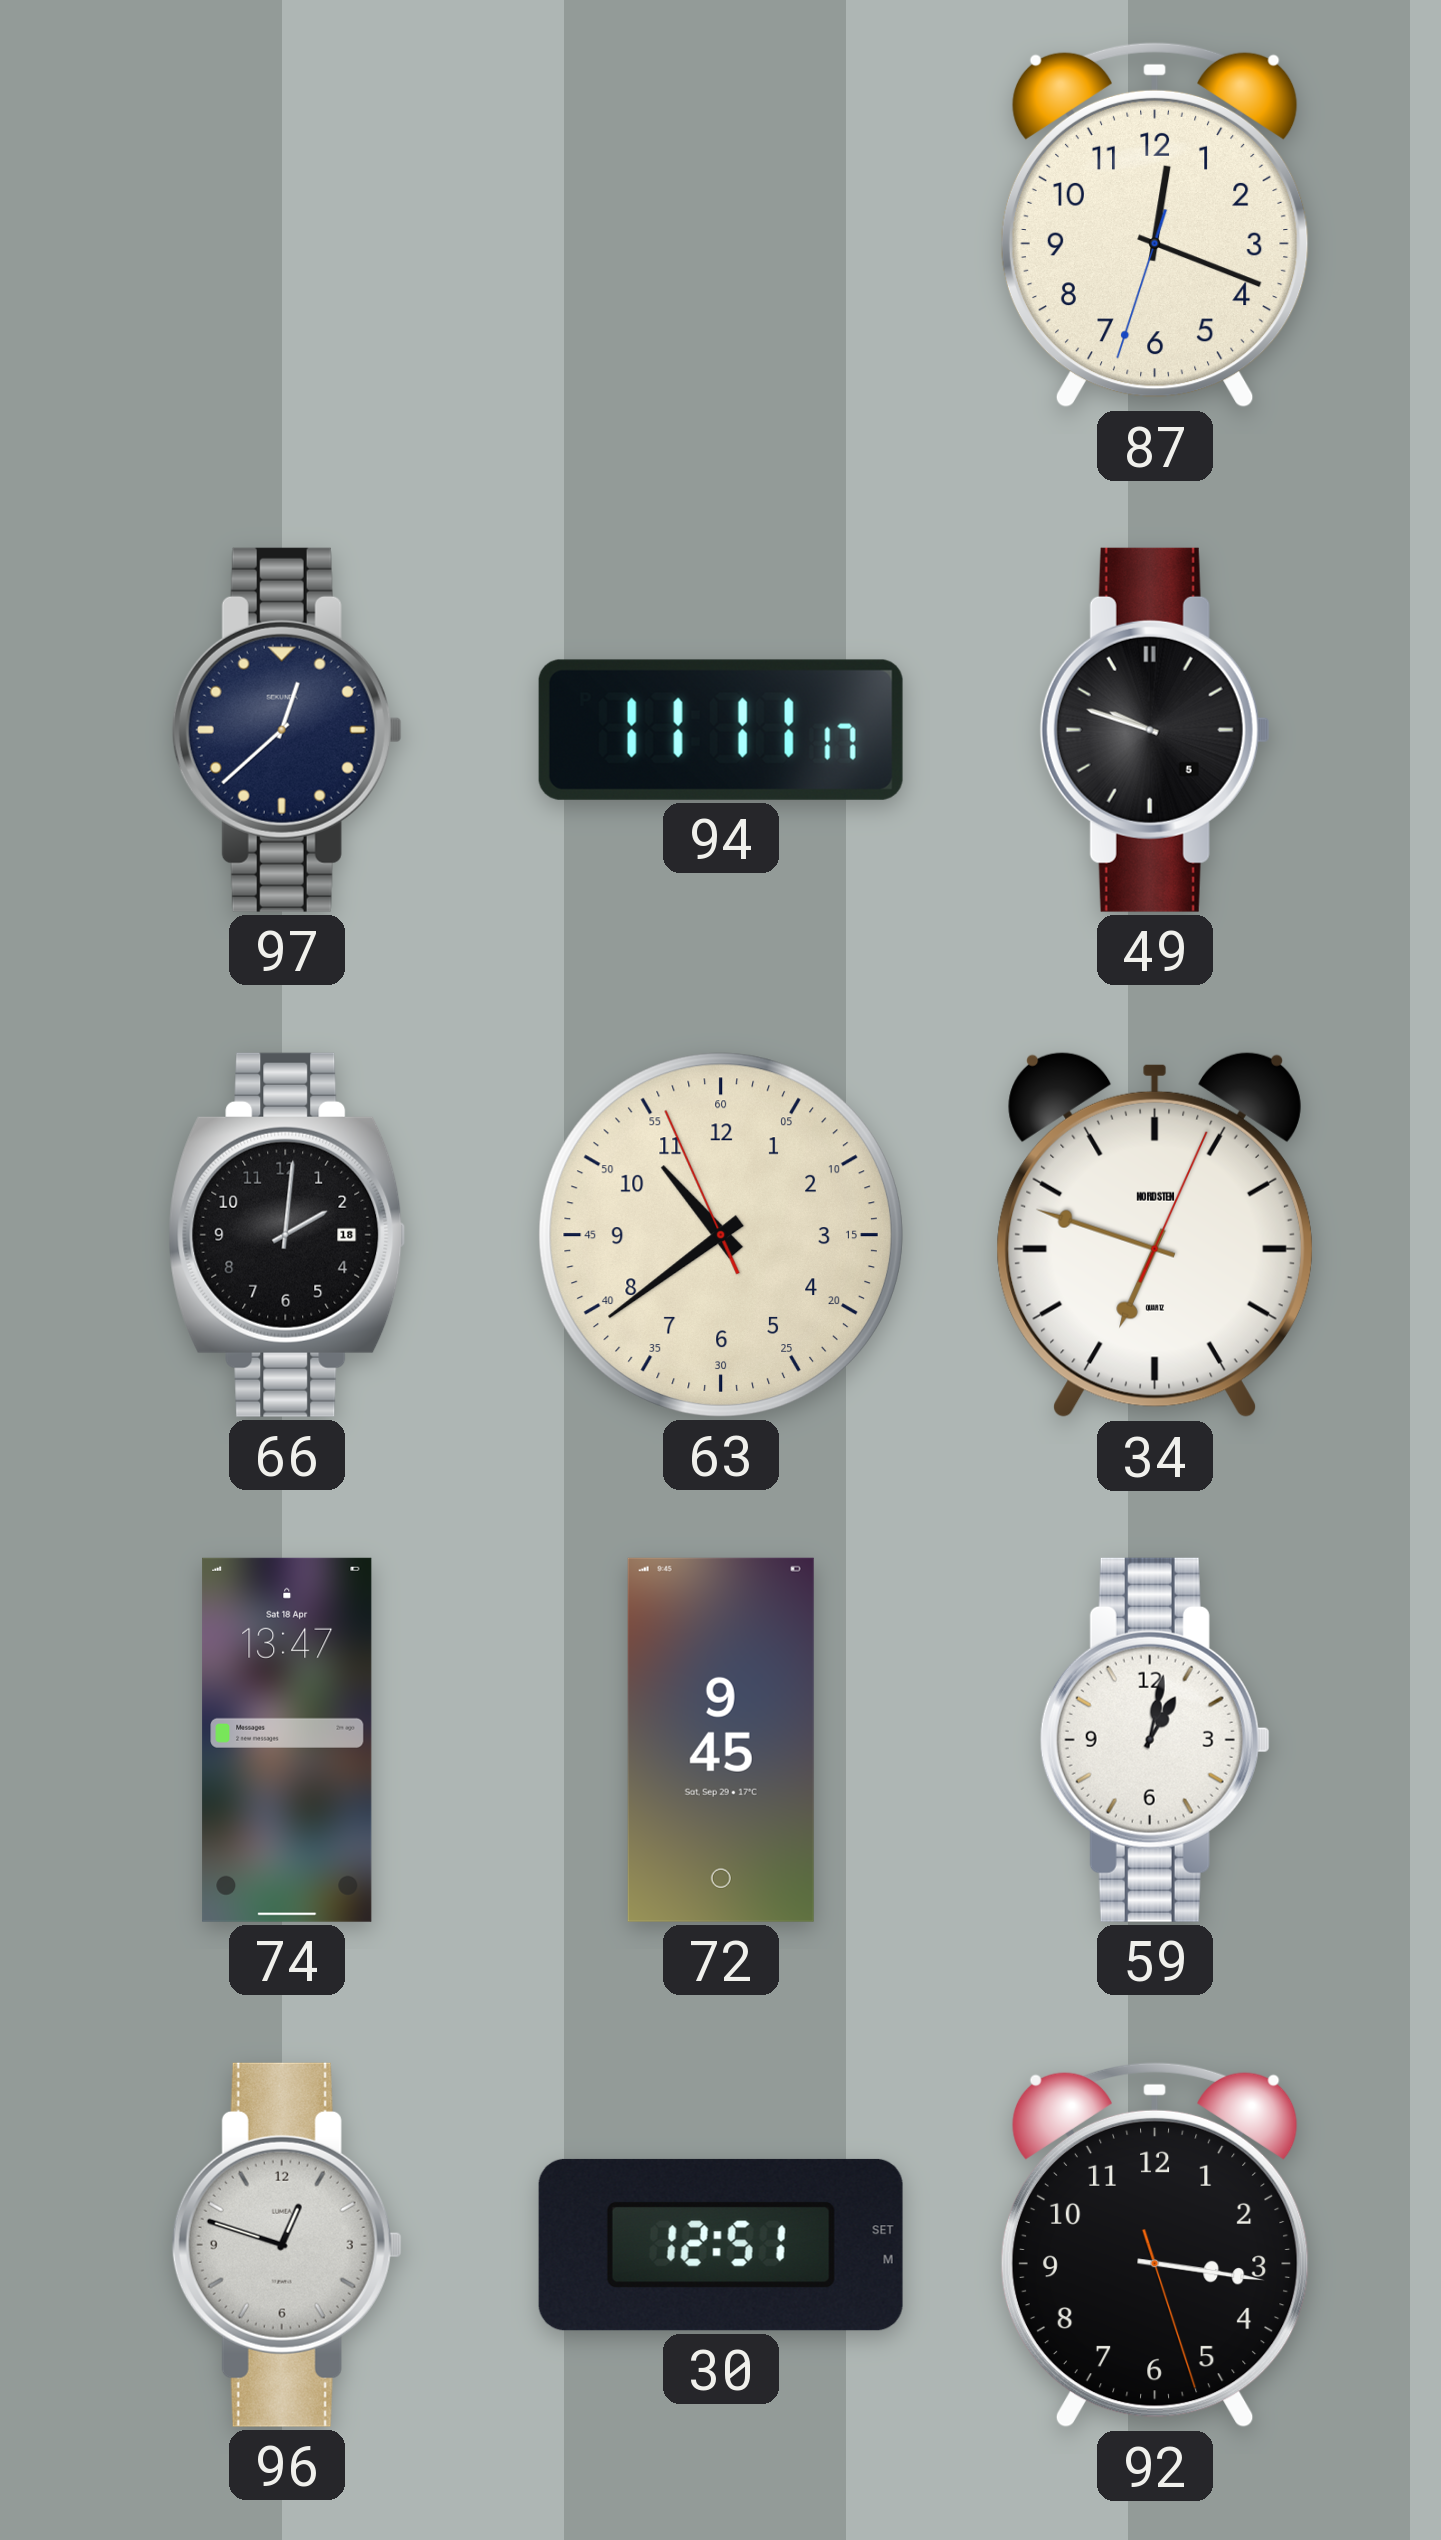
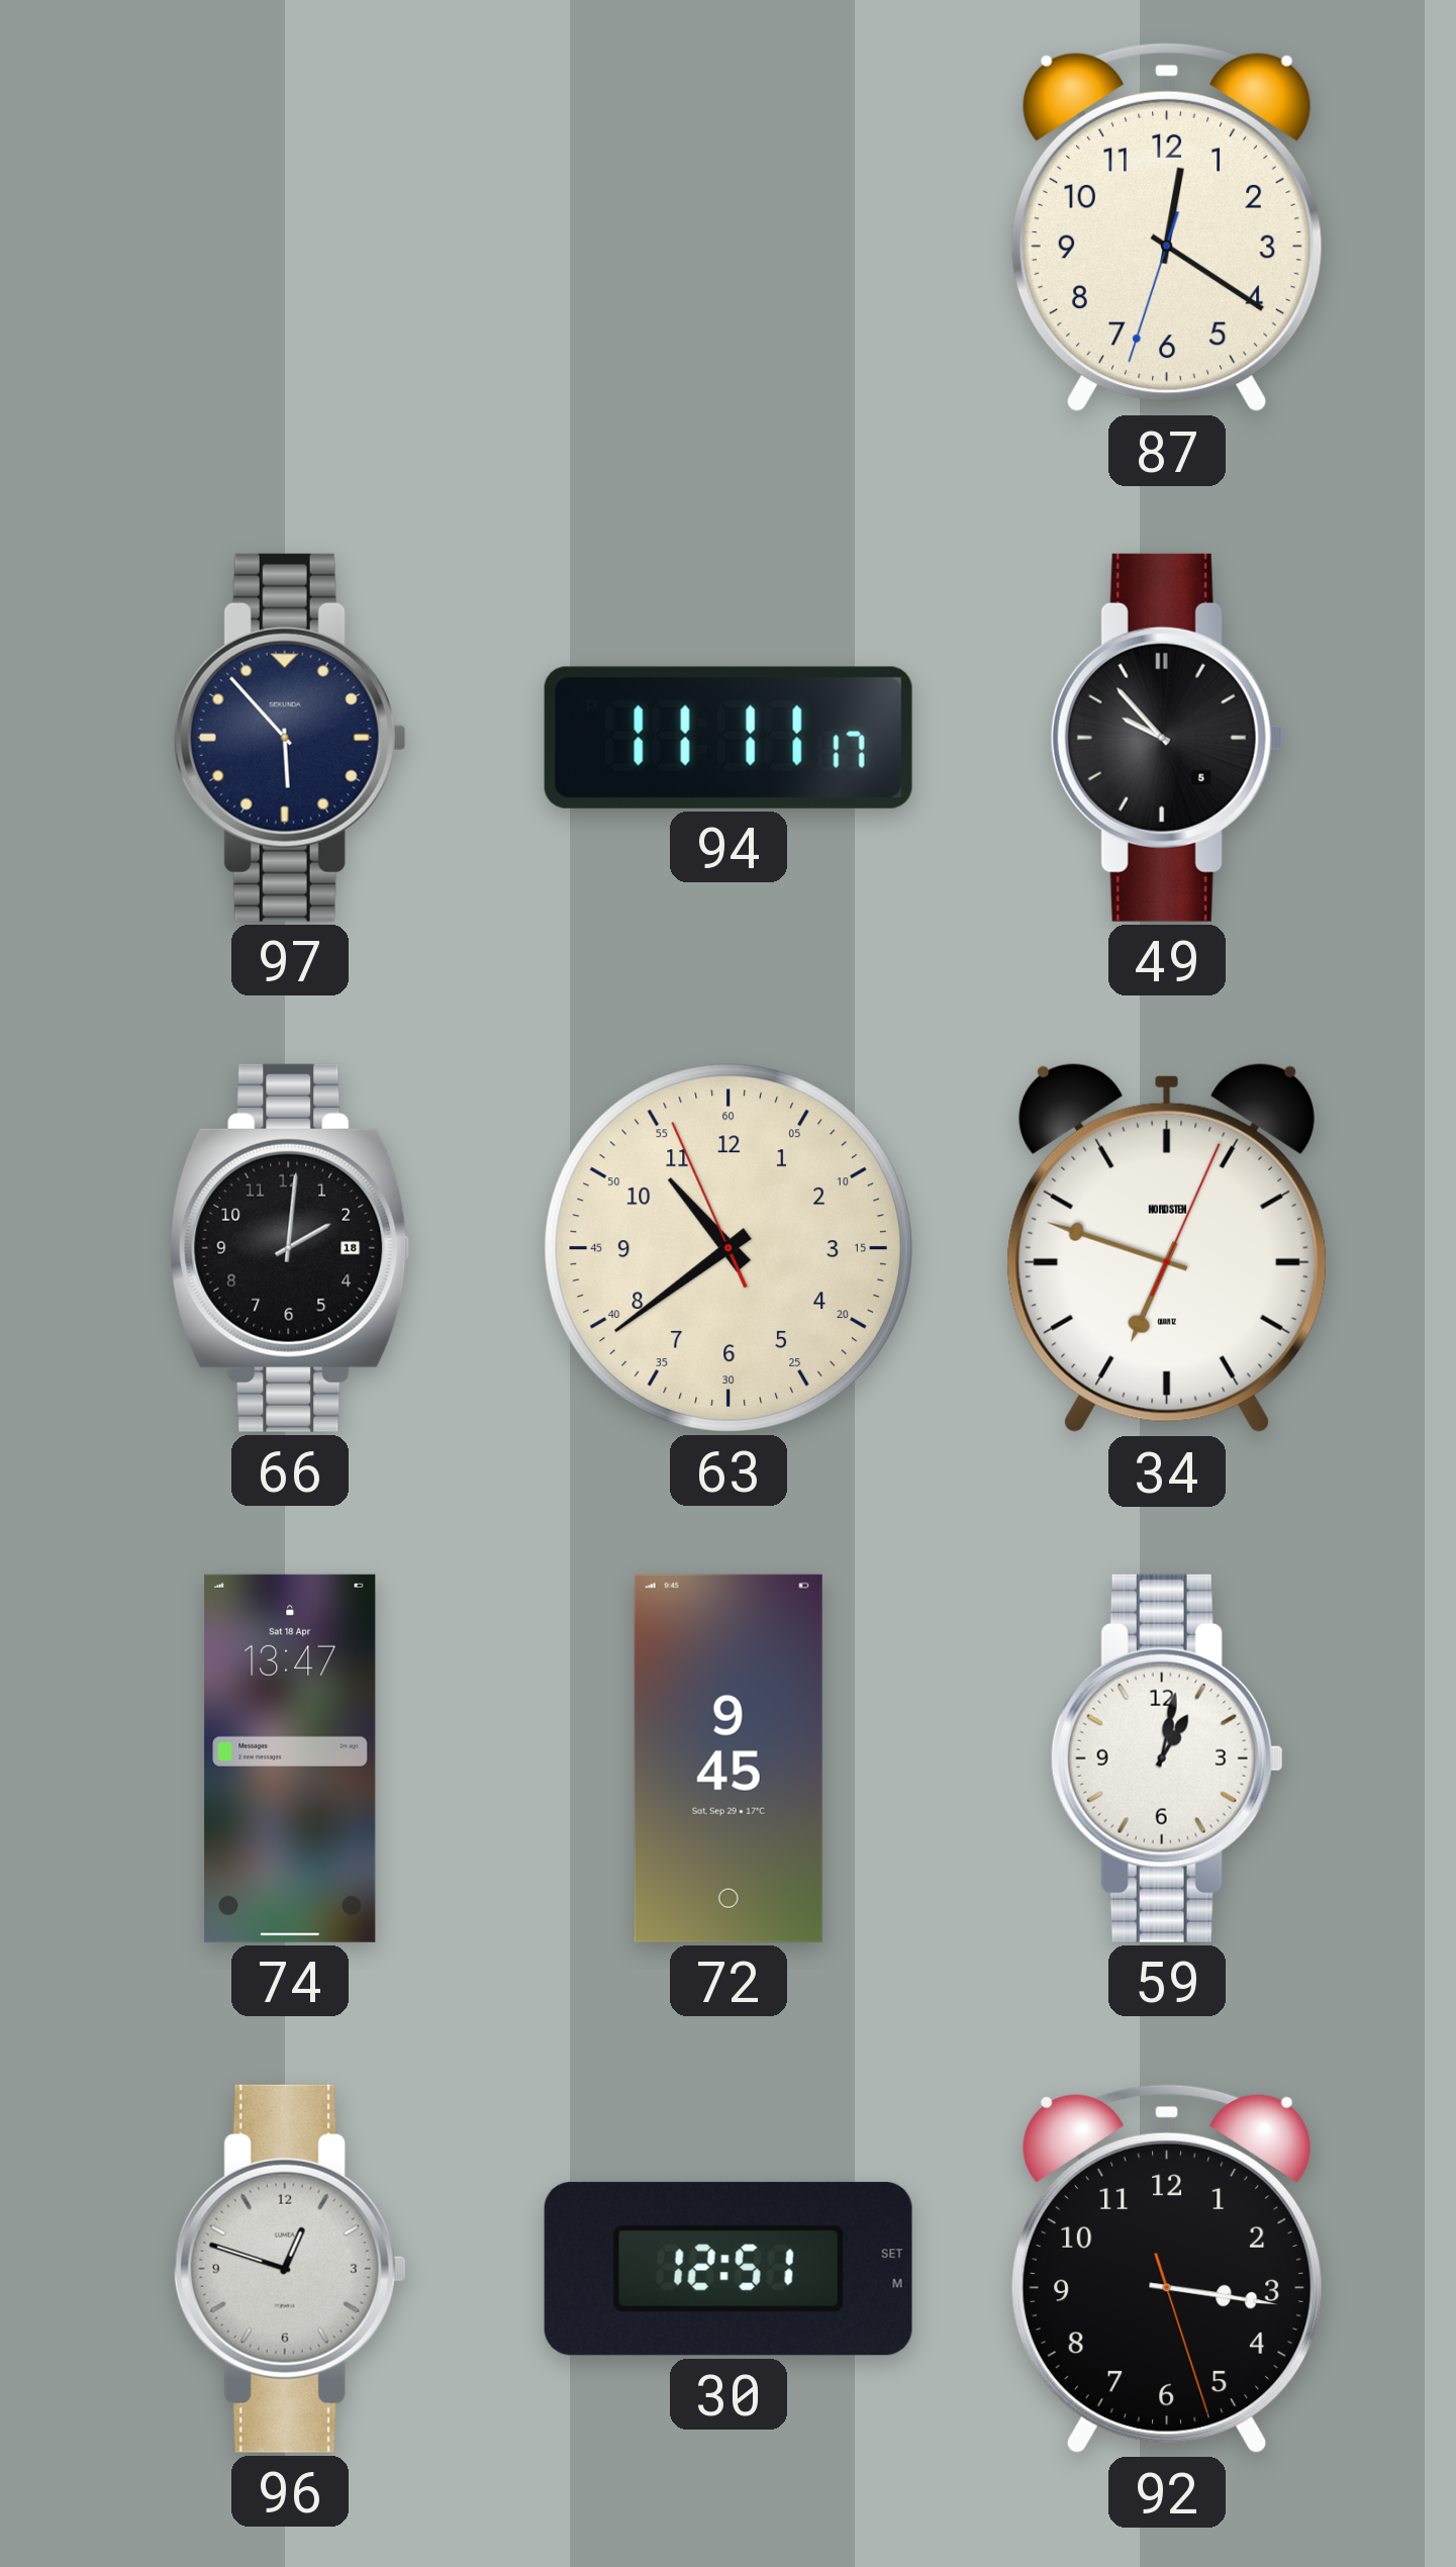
87: 12:18 -> 12:20
97: 12:38 -> 5:53
49: 9:48 -> 9:53
